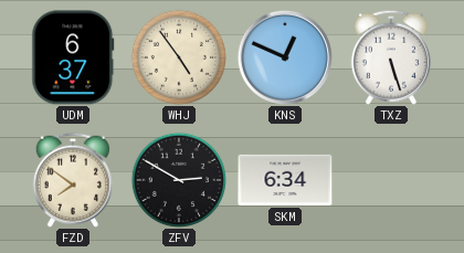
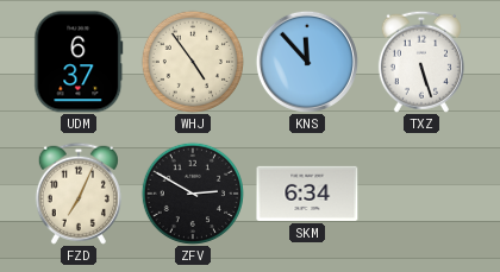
KNS: 12:49 -> 11:53
FZD: 7:51 -> 7:04
